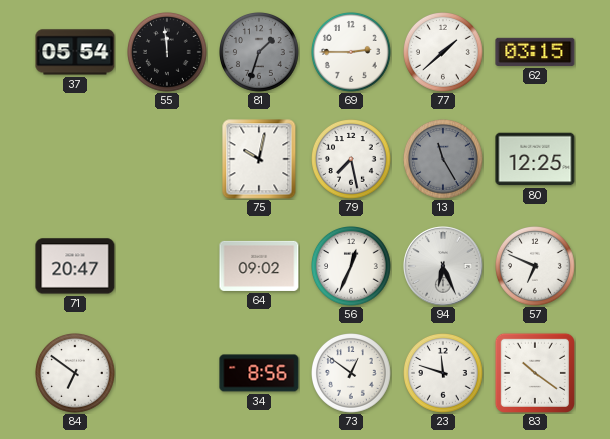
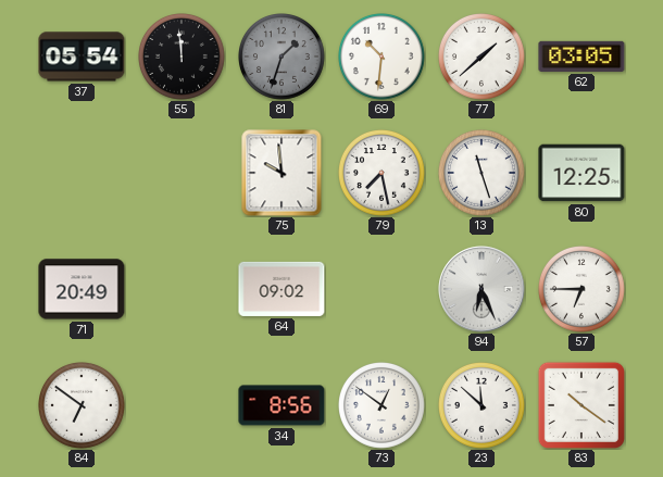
69: 2:45 -> 10:31
62: 03:15 -> 03:05
75: 10:02 -> 9:59
13: 11:25 -> 11:27
13 dial: grey -> white
71: 20:47 -> 20:49
56: 12:34 -> none
57: 6:49 -> 6:45
23: 11:48 -> 11:52
